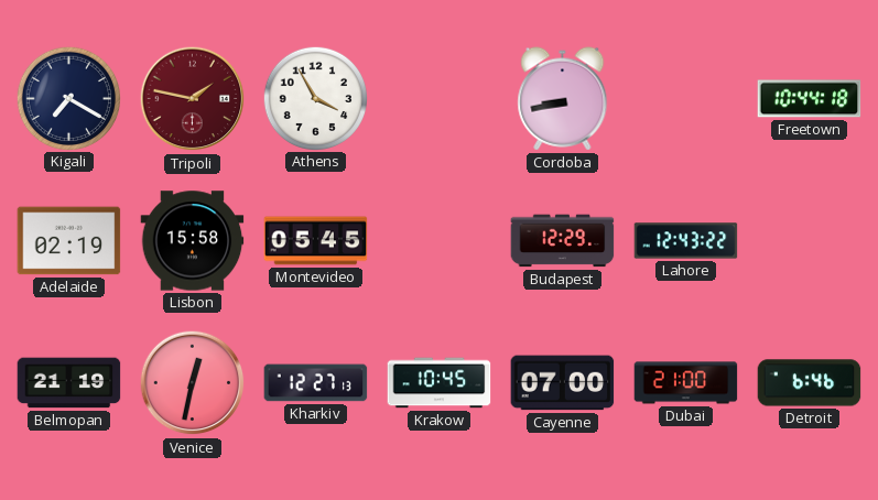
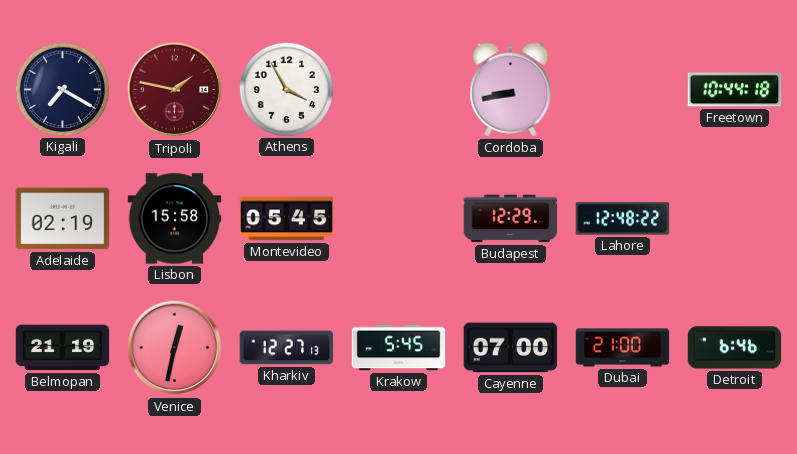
Lahore: 12:43 -> 12:48
Krakow: 10:45 -> 5:45
